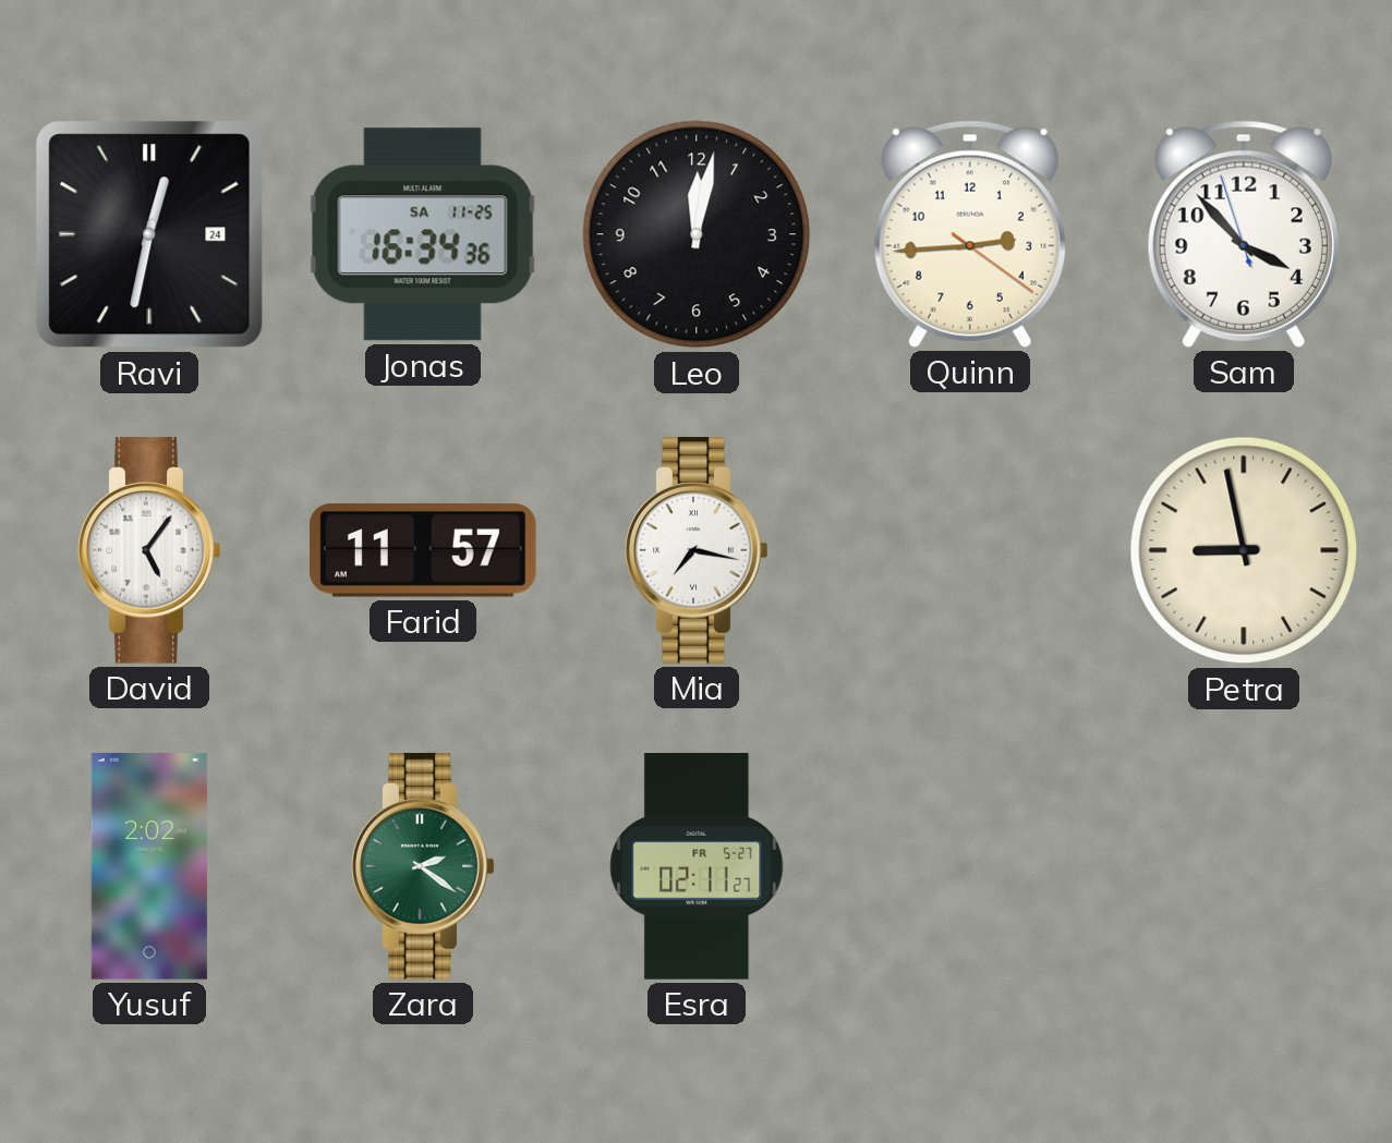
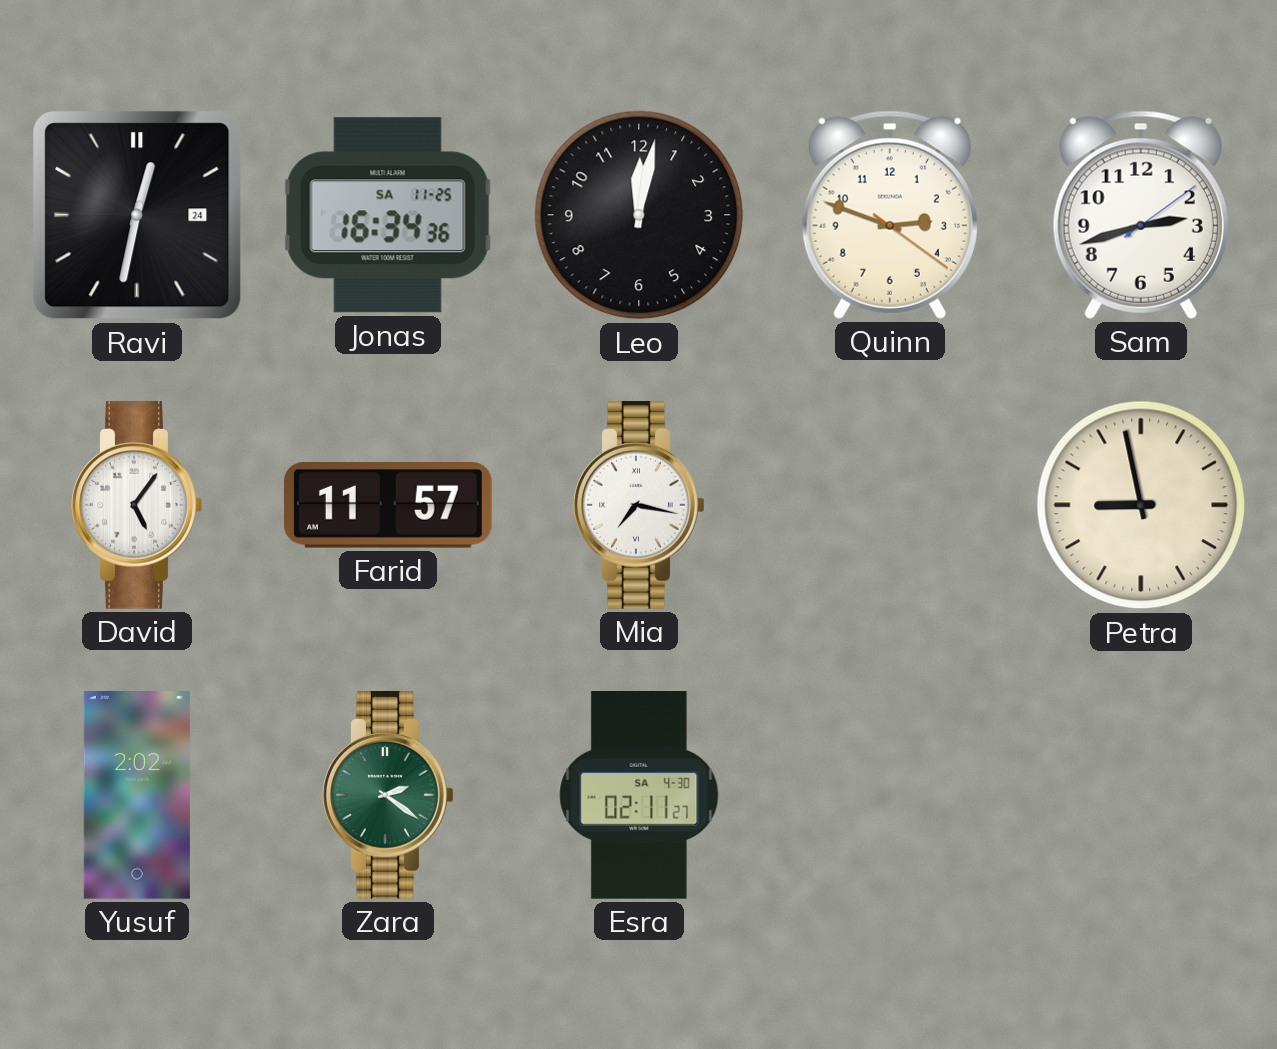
Quinn: 2:44 -> 2:48
Sam: 3:52 -> 2:42
Esra date: FR 5-27 -> SA 4-30
